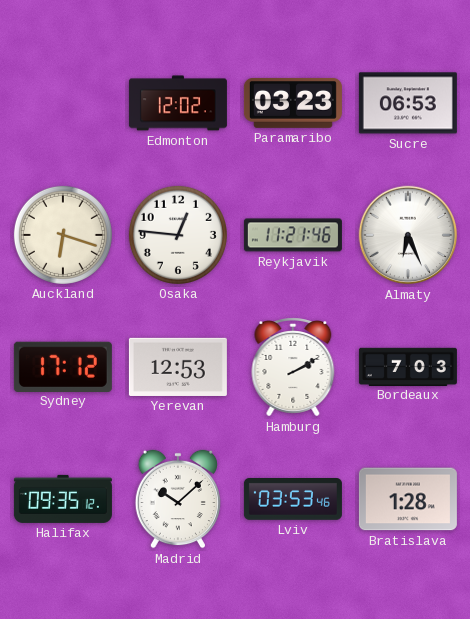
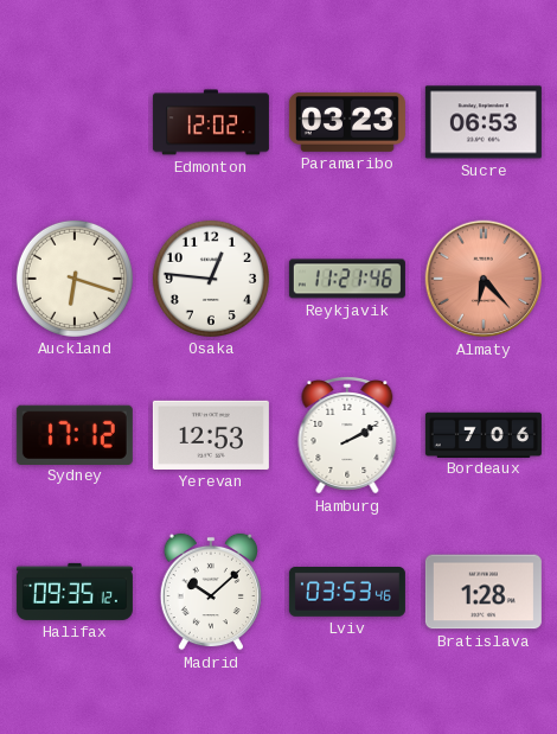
Almaty: 6:26 -> 6:23
Almaty dial: white -> salmon
Bordeaux: 7:03 -> 7:06
